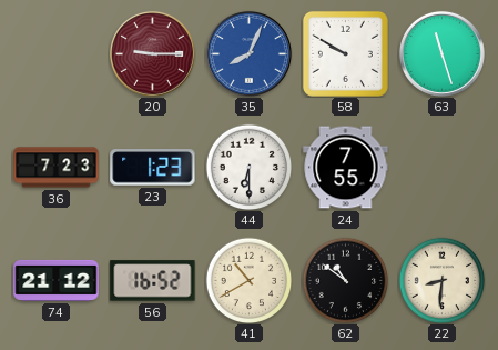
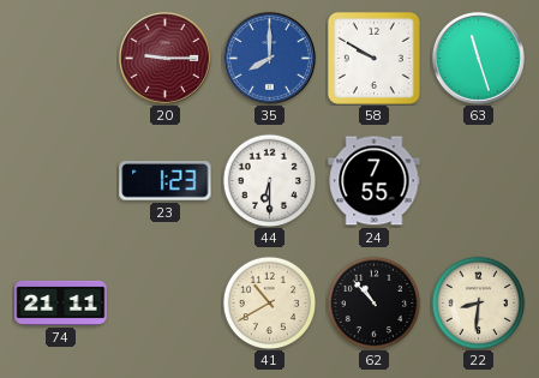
35: 8:04 -> 8:00
36: 7:23 -> none
74: 21:12 -> 21:11
56: 16:52 -> none
62: 10:51 -> 10:53
